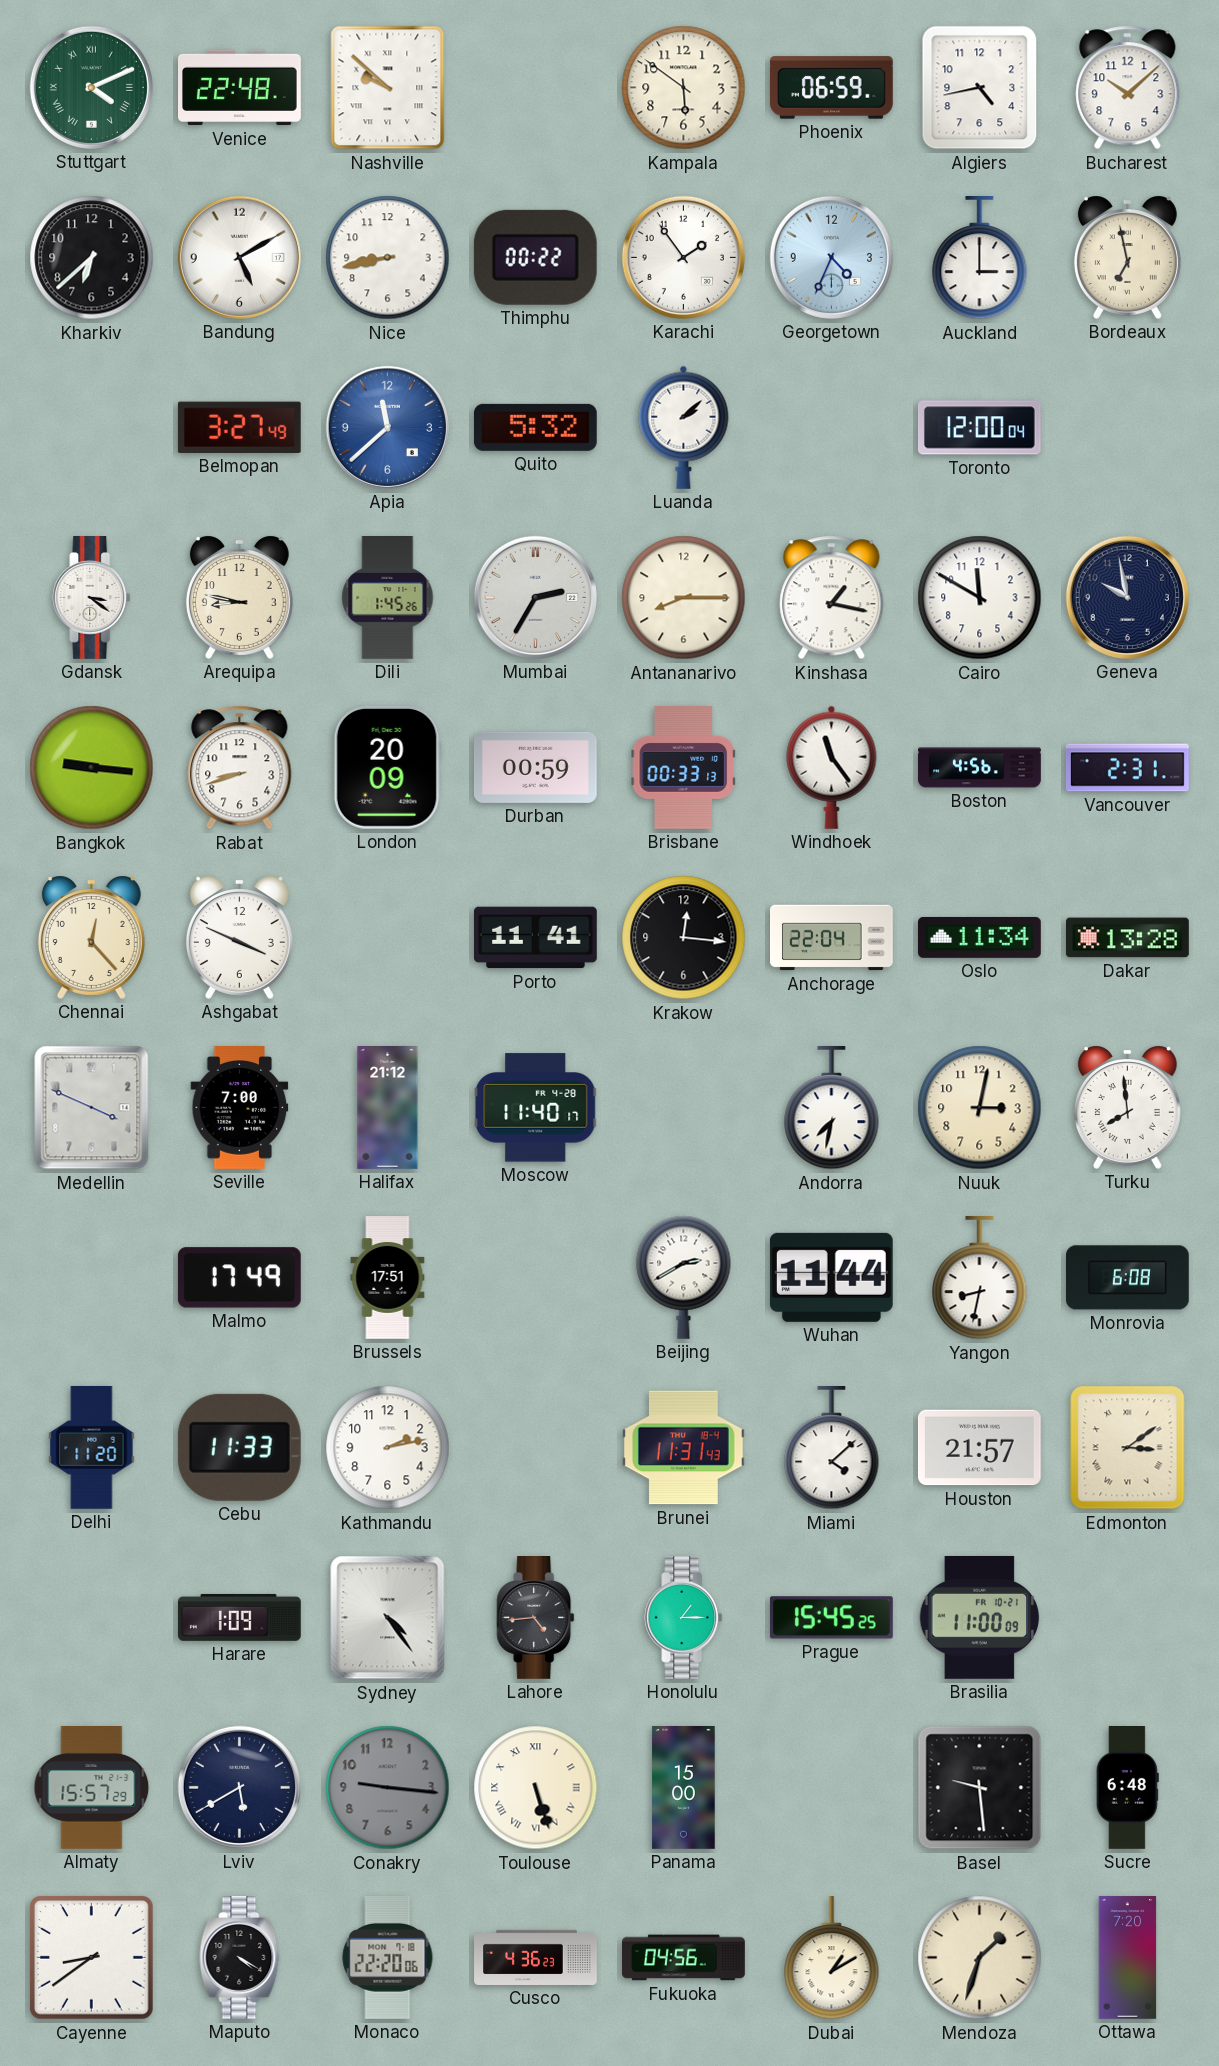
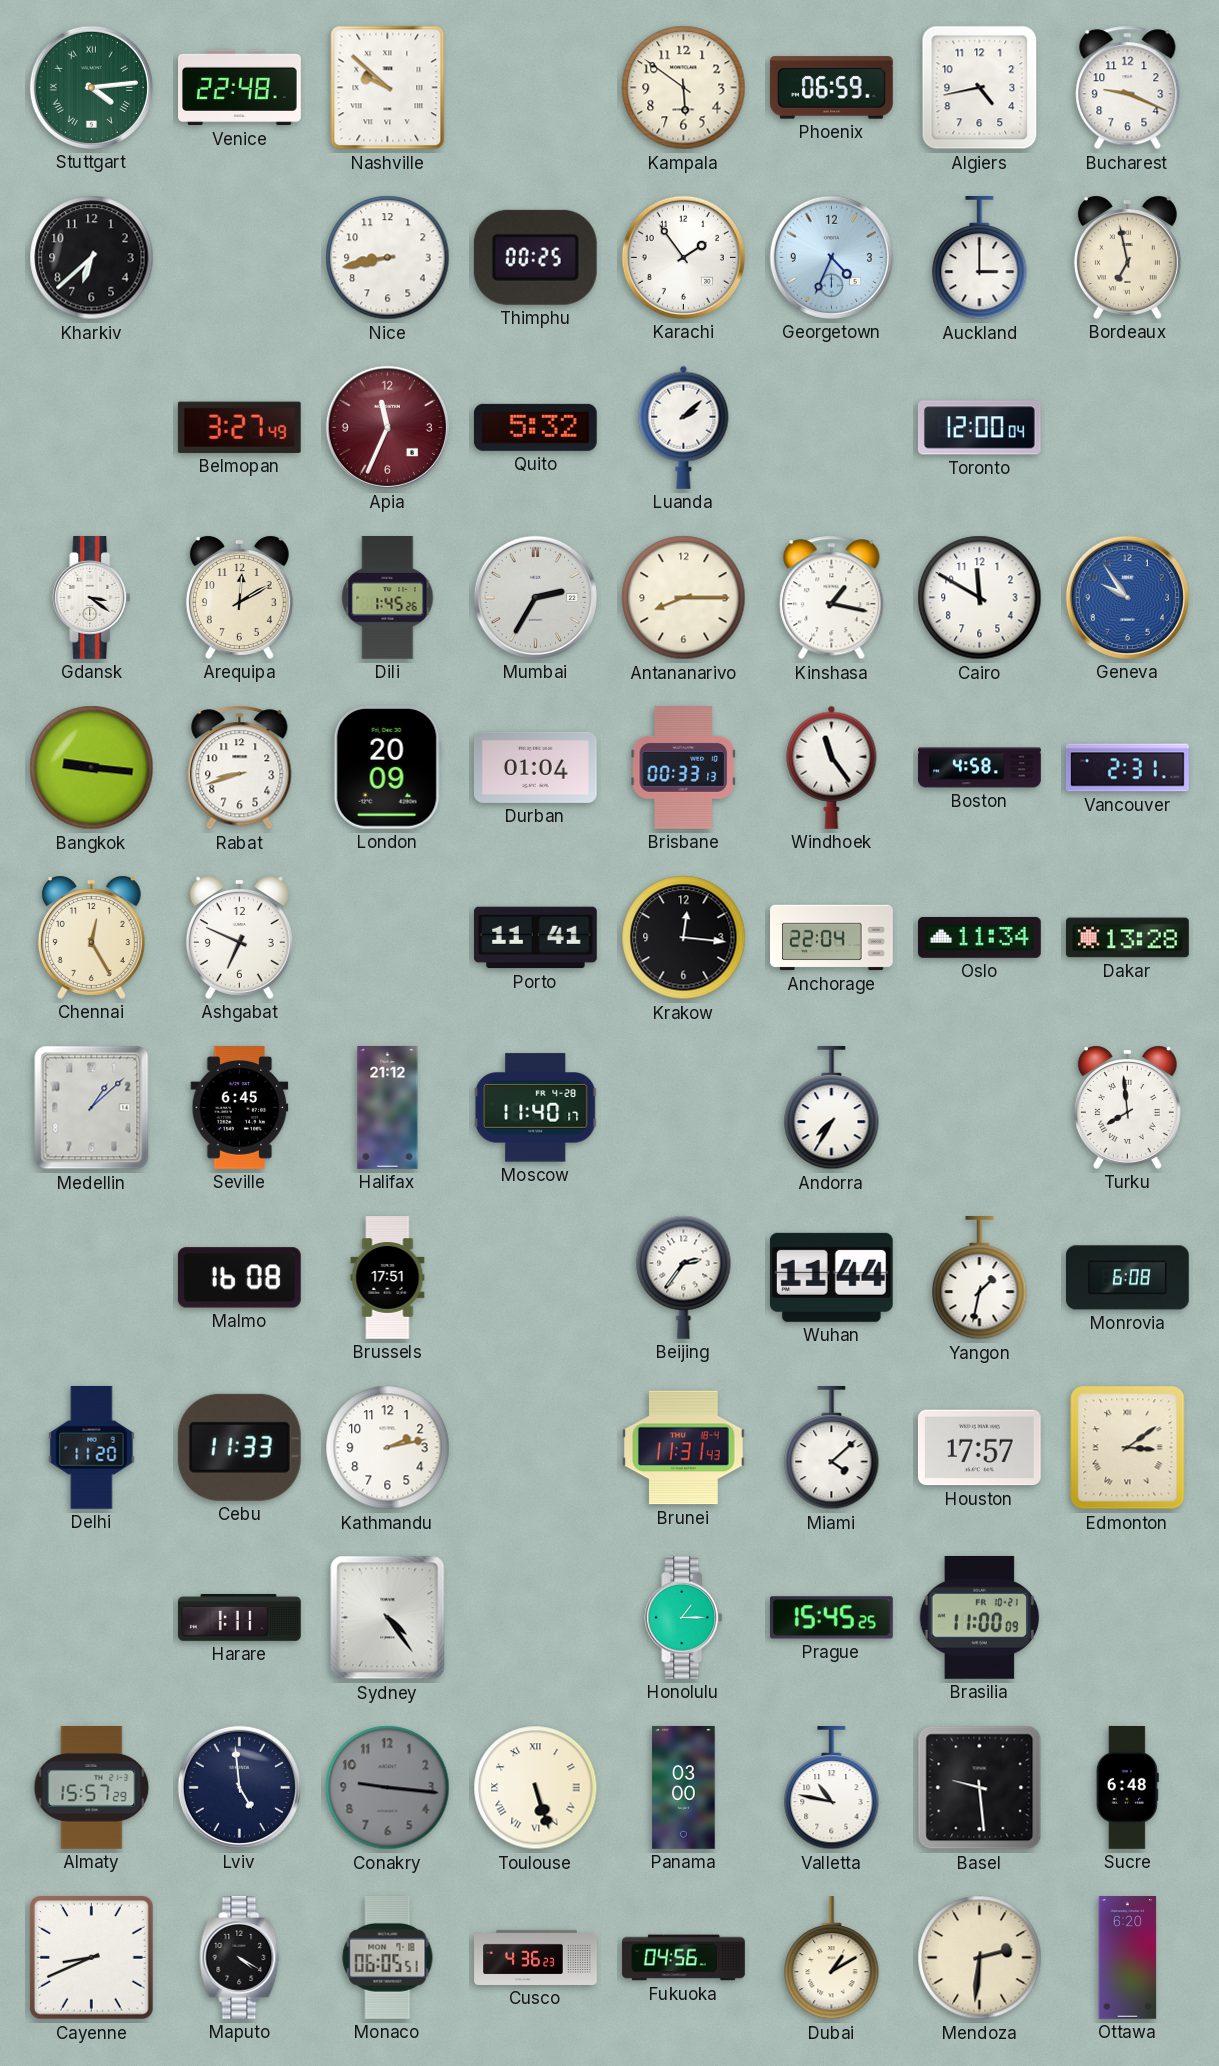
Stuttgart: 4:11 -> 4:14
Bucharest: 10:08 -> 9:19
Bandung: 5:10 -> none
Thimphu: 00:22 -> 00:25
Apia: 11:38 -> 11:34
Apia dial: blue -> burgundy
Arequipa: 8:47 -> 12:10
Geneva: 9:58 -> 9:54
Geneva dial: navy -> blue
Durban: 00:59 -> 01:04
Boston: 4:56 -> 4:58
Chennai: 12:23 -> 12:25
Ashgabat: 3:49 -> 6:49
Medellin: 3:49 -> 1:08
Seville: 7:00 -> 6:45
Andorra: 7:32 -> 7:35
Nuuk: 3:02 -> none
Malmo: 17:49 -> 16:08
Beijing: 2:40 -> 2:36
Yangon: 8:32 -> 1:32
Houston: 21:57 -> 17:57
Harare: 1:09 -> 1:11
Lahore: 4:44 -> none
Lviv: 5:40 -> 4:59
Panama: 15:00 -> 03:00
Valletta: none -> 10:47
Cayenne: 8:39 -> 8:41
Monaco: 22:20 -> 06:05
Mendoza: 1:33 -> 2:31
Ottawa: 7:20 -> 6:20
